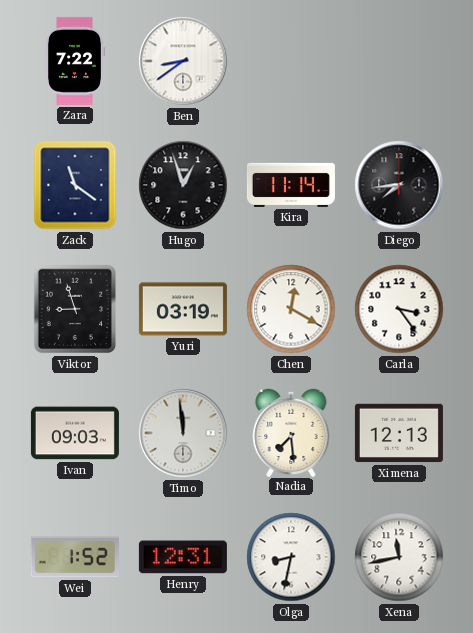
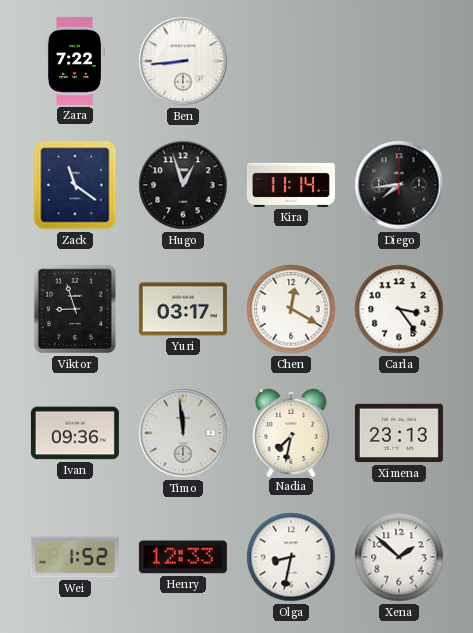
Ben: 8:39 -> 8:44
Yuri: 03:19 -> 03:17
Ivan: 09:03 -> 09:36
Nadia: 7:29 -> 7:32
Ximena: 12:13 -> 23:13
Henry: 12:31 -> 12:33
Xena: 11:43 -> 1:52
